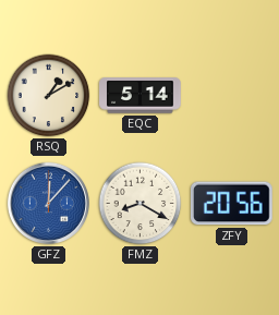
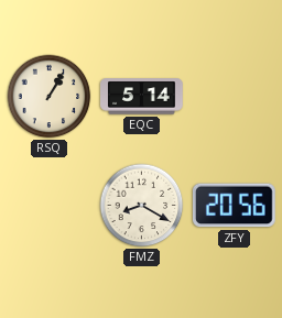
RSQ: 1:10 -> 1:05
GFZ: 12:07 -> none
